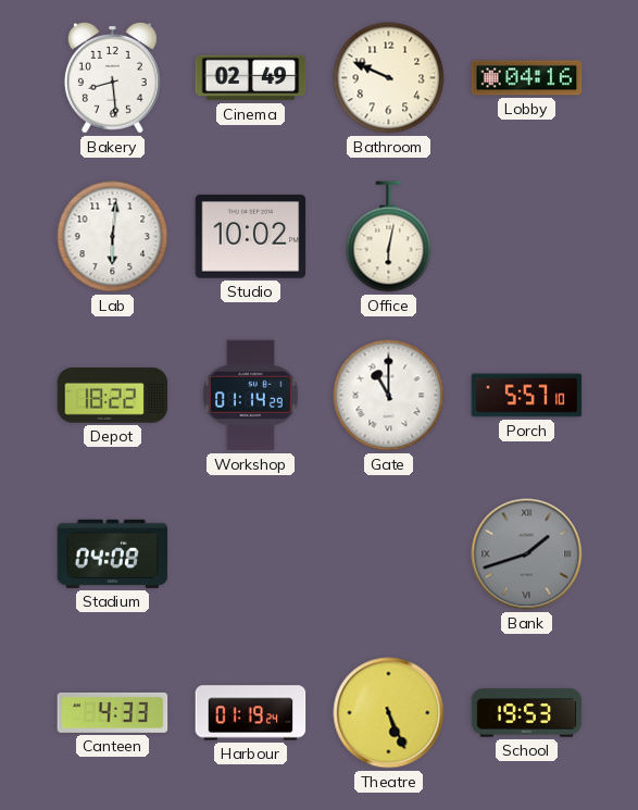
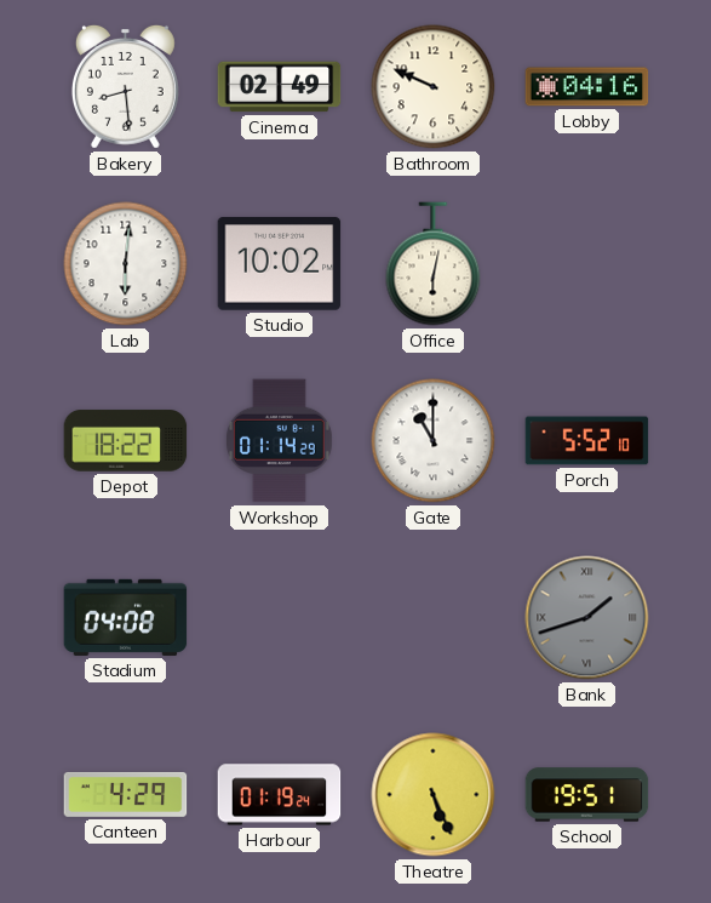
Porch: 5:57 -> 5:52
Canteen: 4:33 -> 4:29
School: 19:53 -> 19:51
